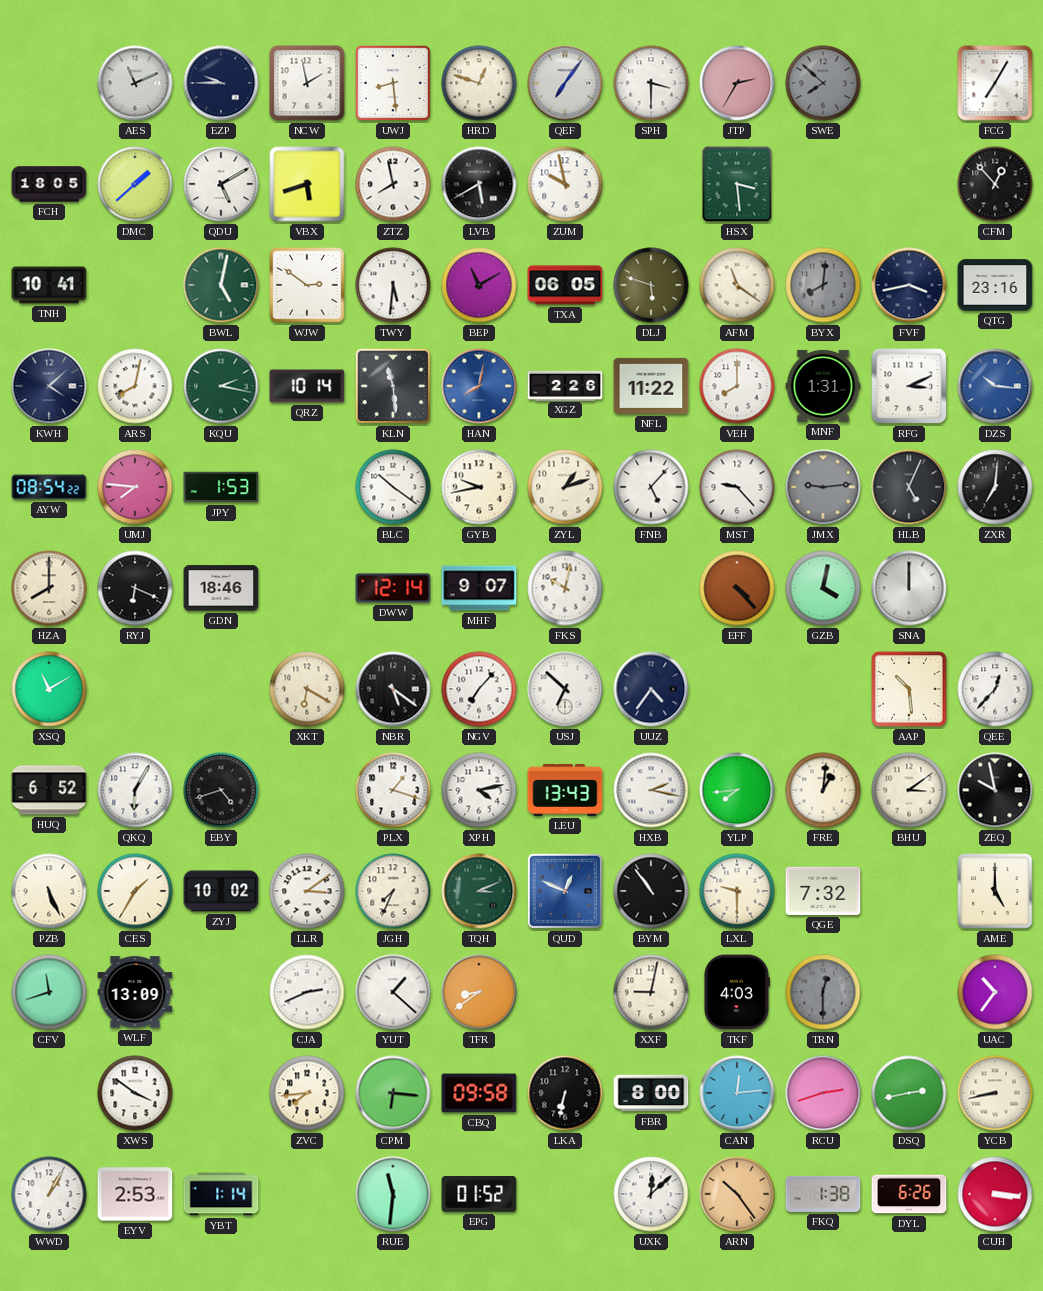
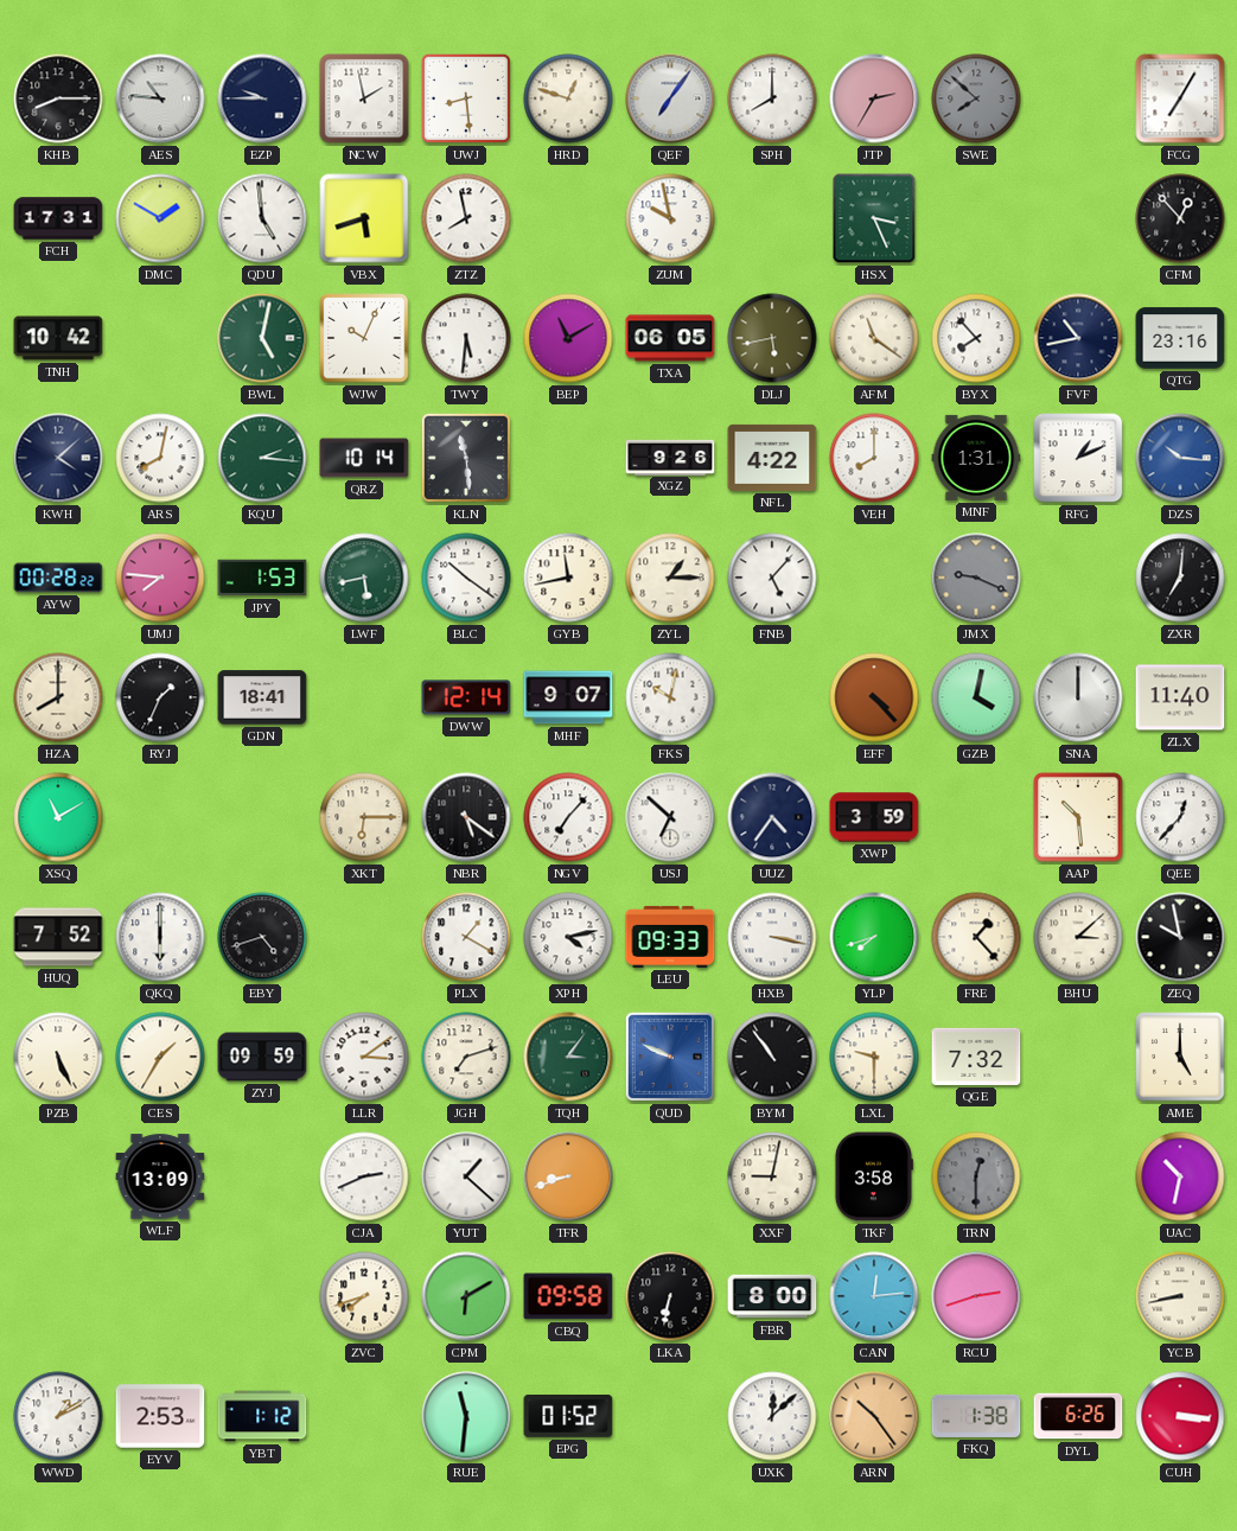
KHB: none -> 8:15
AES: 11:11 -> 10:46
SPH: 3:30 -> 8:00
FCH: 18:05 -> 17:31
DMC: 1:38 -> 1:50
QDU: 5:10 -> 4:59
LVB: 5:40 -> none
HSX: 3:29 -> 3:26
TNH: 10:41 -> 10:42
WJW: 2:51 -> 10:04
DLJ: 5:48 -> 5:43
BYX: 8:01 -> 7:53
BYX dial: grey -> white
FVF: 3:43 -> 10:43
KQU: 2:17 -> 2:16
HAN: 8:02 -> none
XGZ: 2:26 -> 9:26
NFL: 11:22 -> 4:22
RFG: 3:11 -> 1:11
AYW: 08:54 -> 00:28
LWF: none -> 5:43
GYB: 9:43 -> 11:43
ZYL: 1:12 -> 1:15
MST: 9:23 -> none
JMX: 9:14 -> 9:19
HLB: 5:04 -> none
RYJ: 6:19 -> 1:34
GDN: 18:46 -> 18:41
ZLX: none -> 11:40
XKT: 6:20 -> 6:15
XWP: none -> 3:59
HUQ: 6:52 -> 7:52
QKQ: 6:05 -> 6:00
PLX: 1:18 -> 1:20
LEU: 13:43 -> 09:33
HXB: 2:17 -> 3:17
YLP: 7:44 -> 7:42
FRE: 1:01 -> 1:23
BHU: 3:09 -> 3:08
ZYJ: 10:02 -> 09:59
JGH: 7:34 -> 7:12
TQH: 3:11 -> 3:06
QUD: 12:49 -> 9:49
CFV: 11:42 -> none
TFR: 8:39 -> 8:42
TKF: 4:03 -> 3:58
UAC: 10:36 -> 10:32
XWS: 3:51 -> none
ZVC: 7:44 -> 7:42
CPM: 6:16 -> 6:10
DSQ: 2:43 -> none
WWD: 1:05 -> 1:10
YBT: 1:14 -> 1:12
